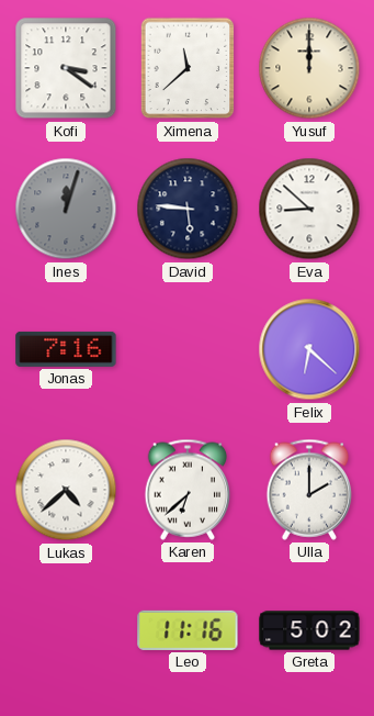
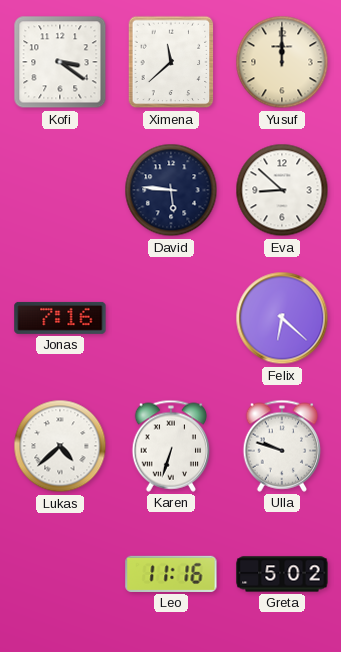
Ines: 12:03 -> none
Karen: 6:38 -> 6:33
Ulla: 2:00 -> 9:48
